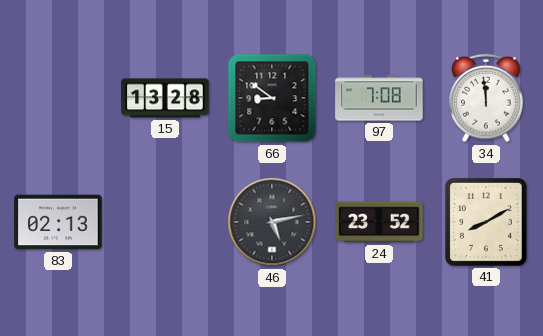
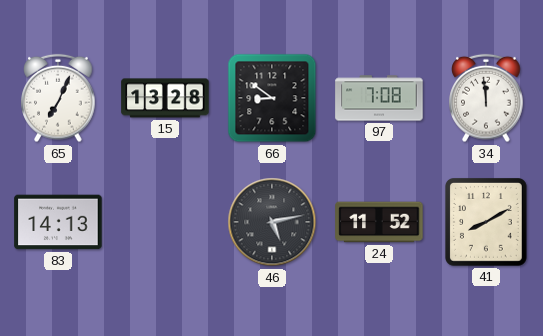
65: none -> 7:04
83: 02:13 -> 14:13
24: 23:52 -> 11:52
